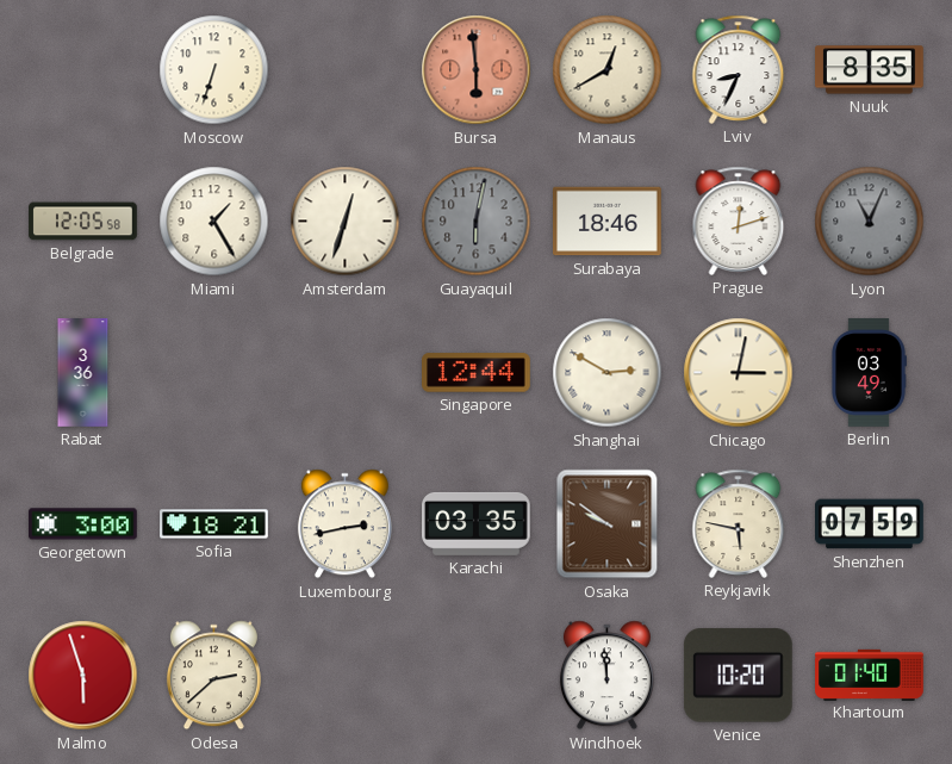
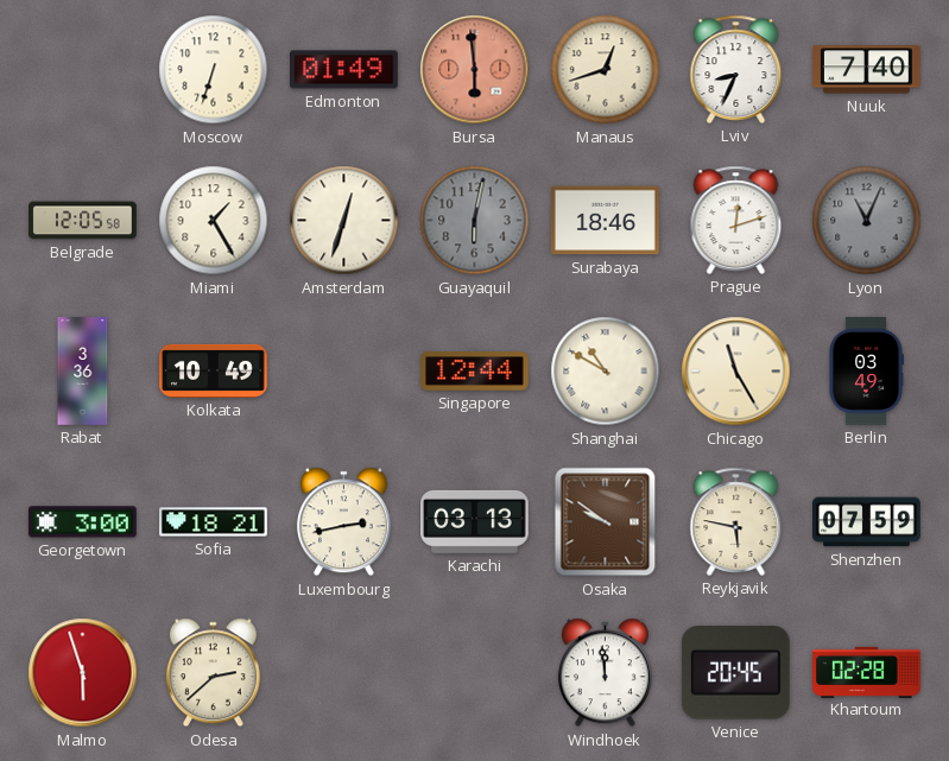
Edmonton: none -> 01:49
Manaus: 12:40 -> 12:42
Nuuk: 8:35 -> 7:40
Kolkata: none -> 10:49
Shanghai: 2:50 -> 10:50
Chicago: 3:02 -> 11:25
Karachi: 03:35 -> 03:13
Venice: 10:20 -> 20:45
Khartoum: 01:40 -> 02:28
